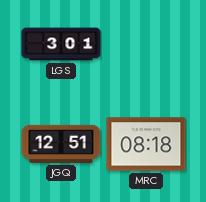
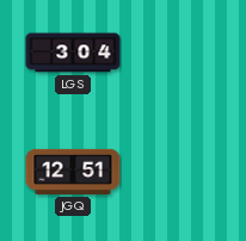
LGS: 3:01 -> 3:04
MRC: 08:18 -> none
